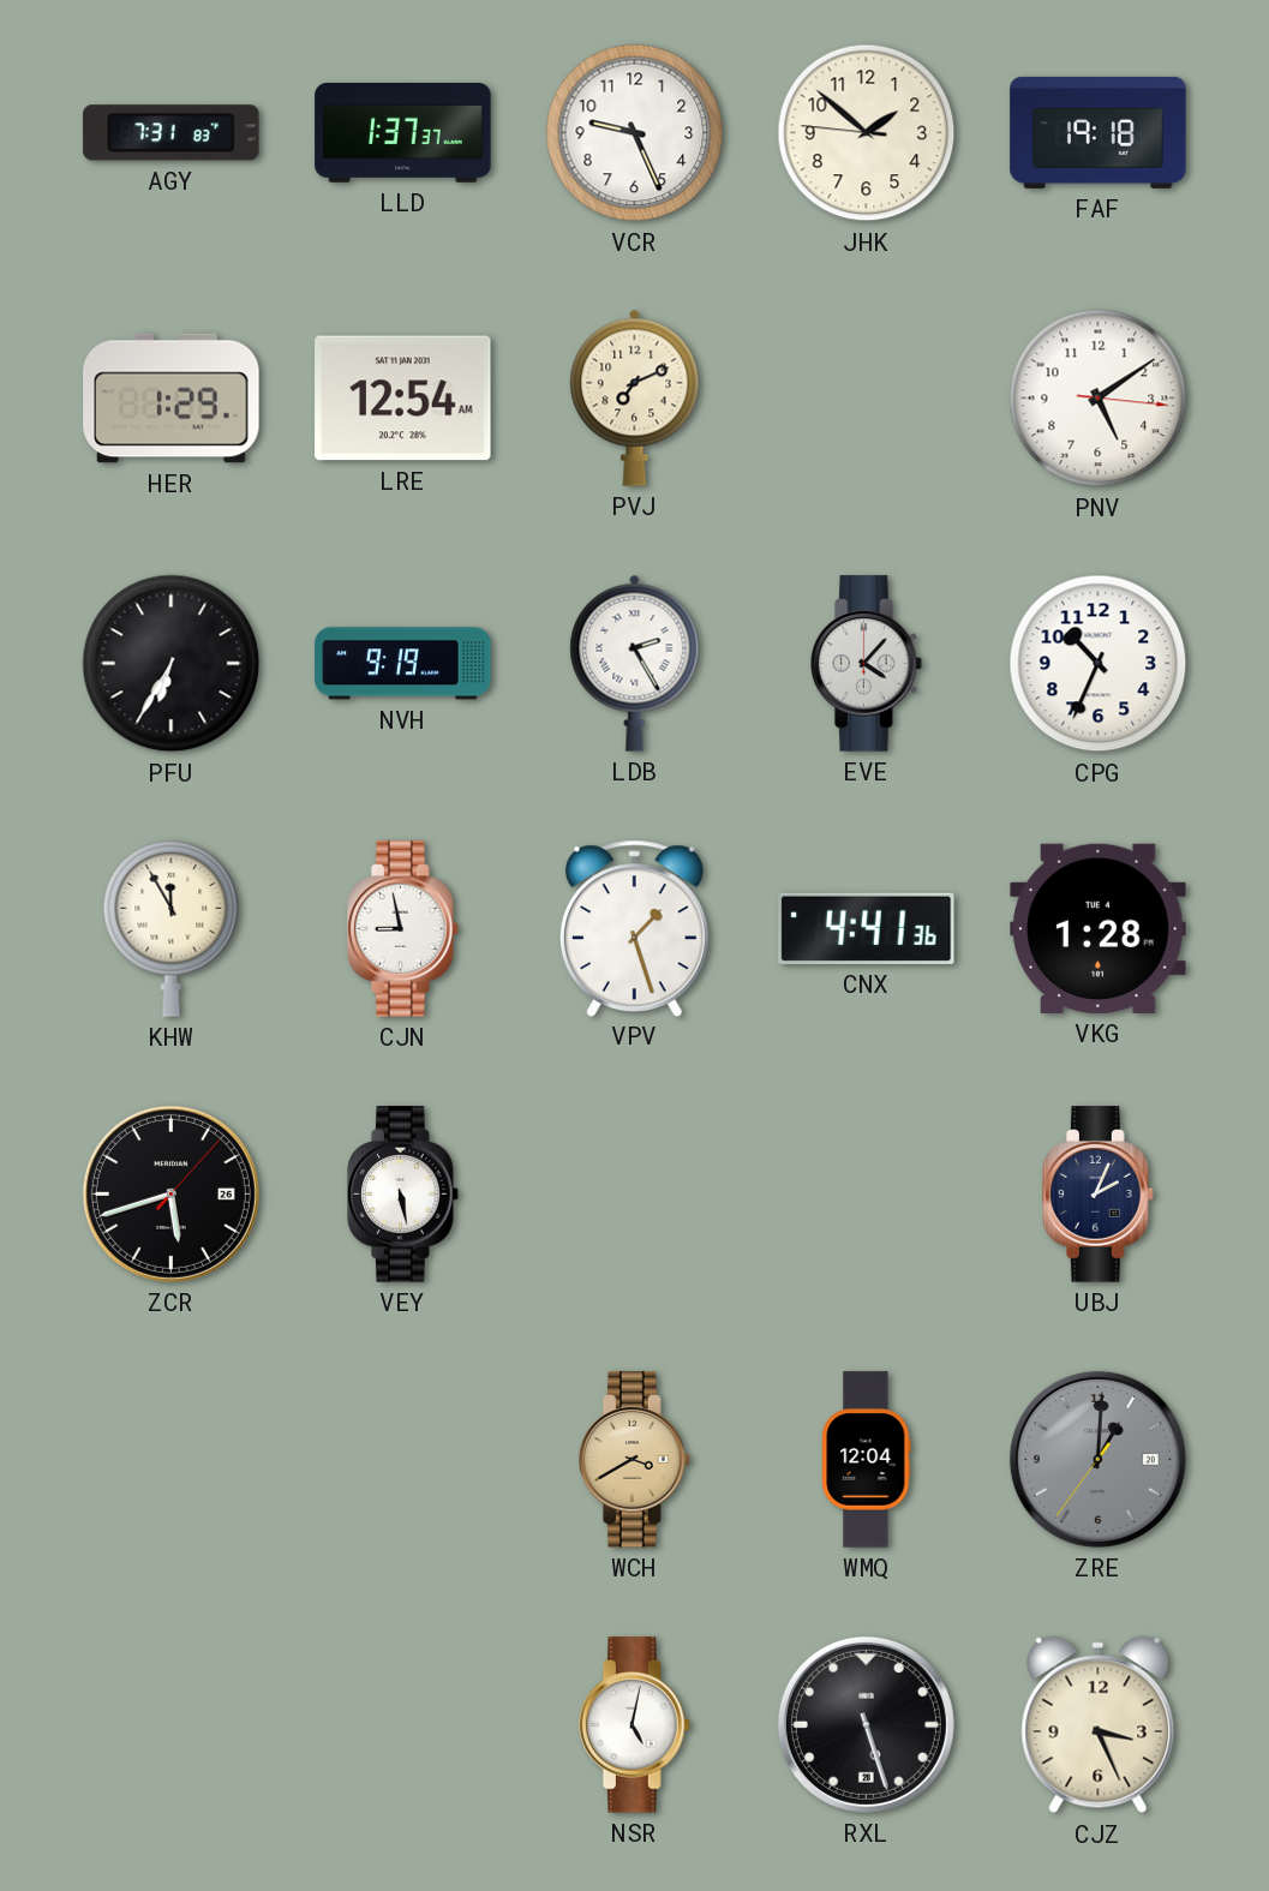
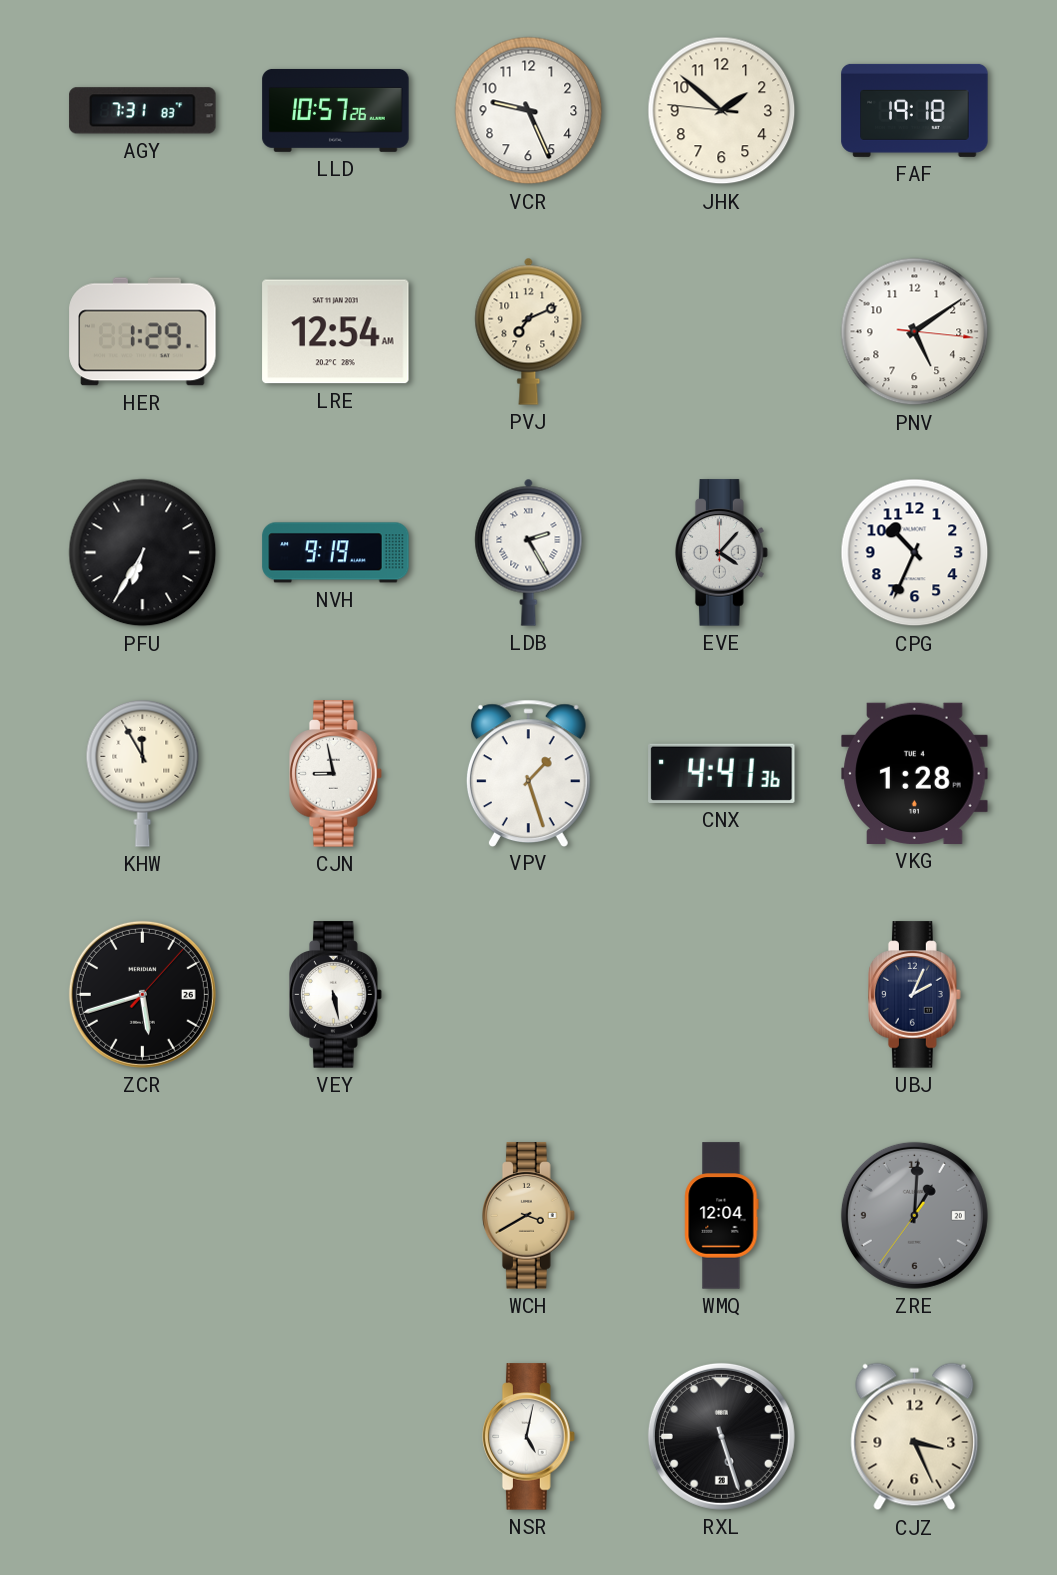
LLD: 1:37 -> 10:57
